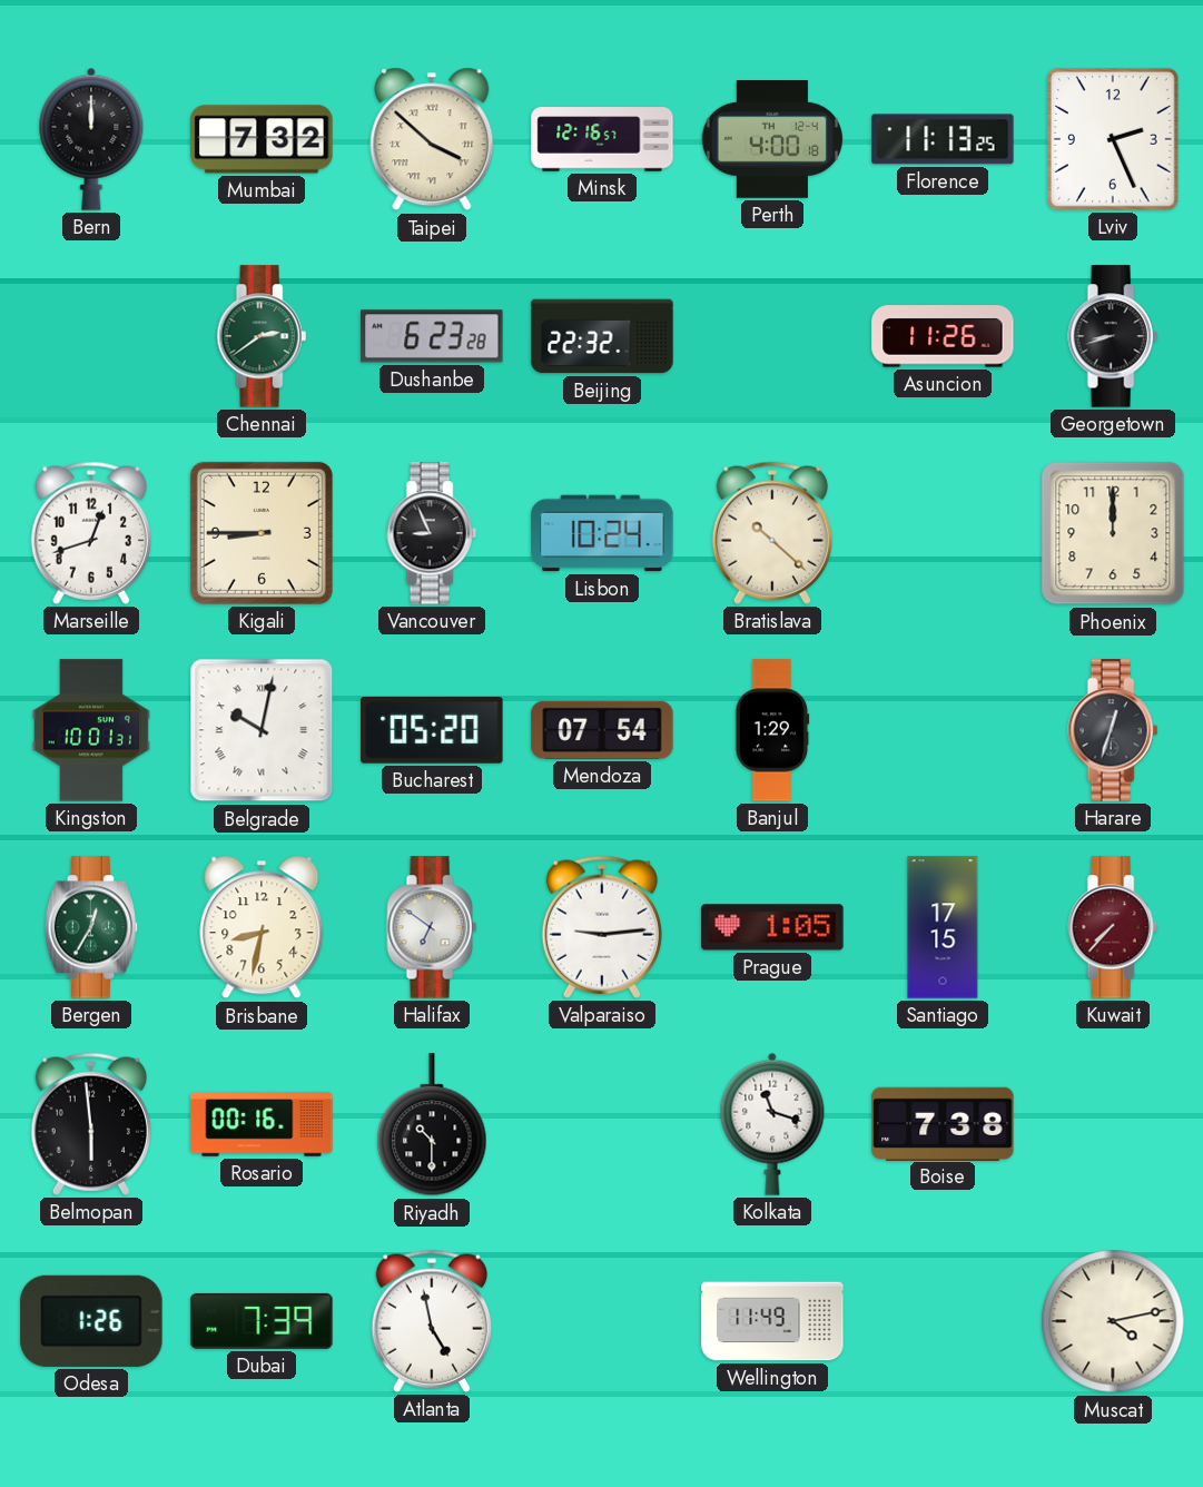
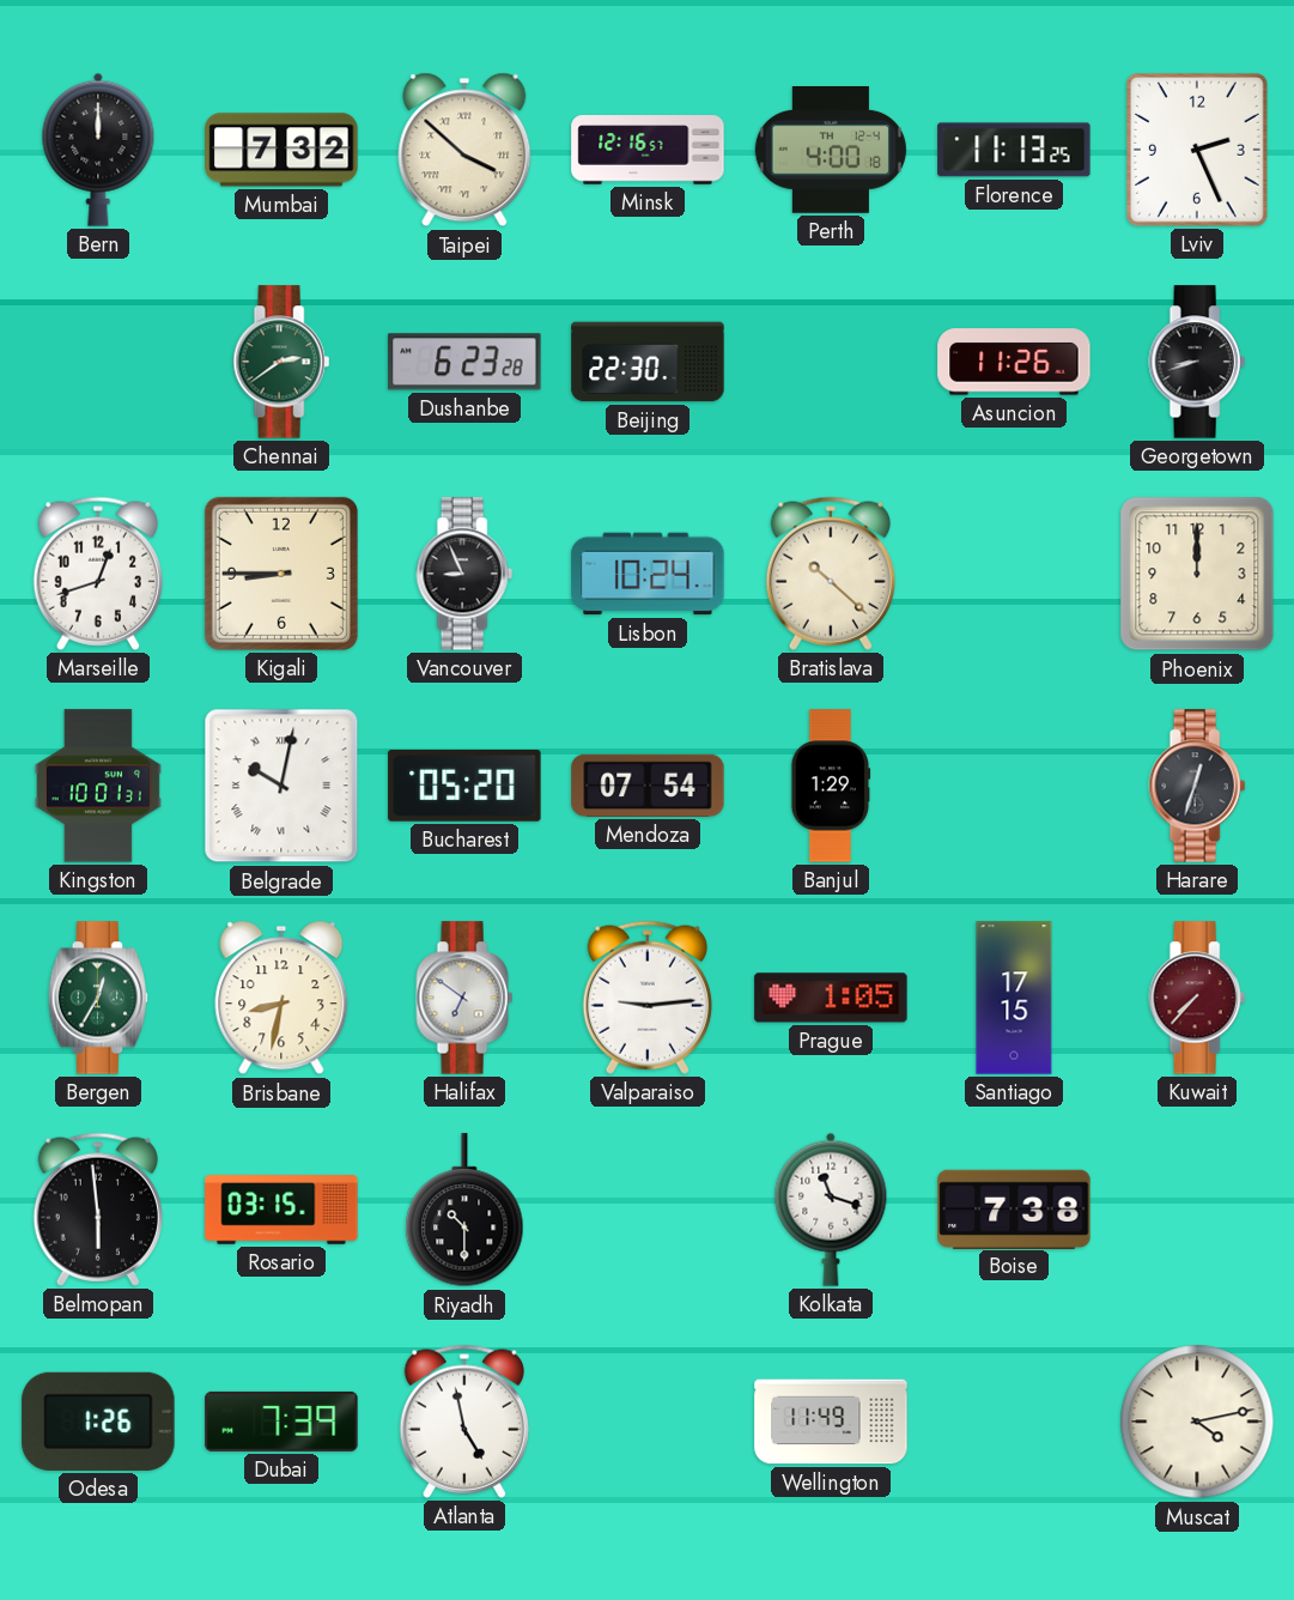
Beijing: 22:32 -> 22:30
Rosario: 00:16 -> 03:15
